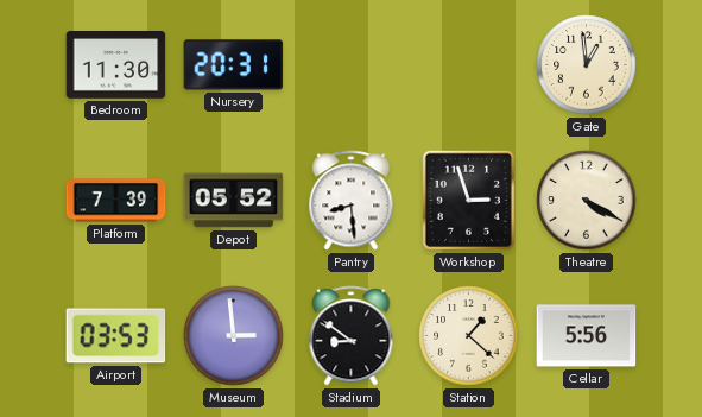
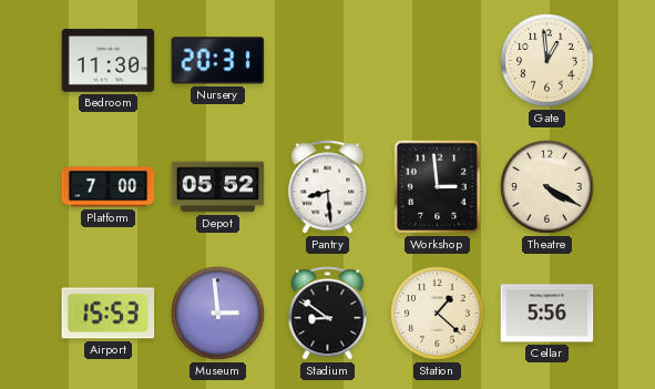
Platform: 7:39 -> 7:00
Workshop: 2:57 -> 2:59
Airport: 03:53 -> 15:53
